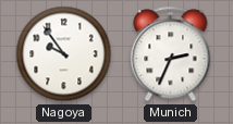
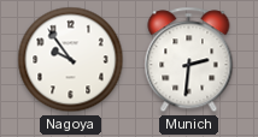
Munich: 2:34 -> 2:31
